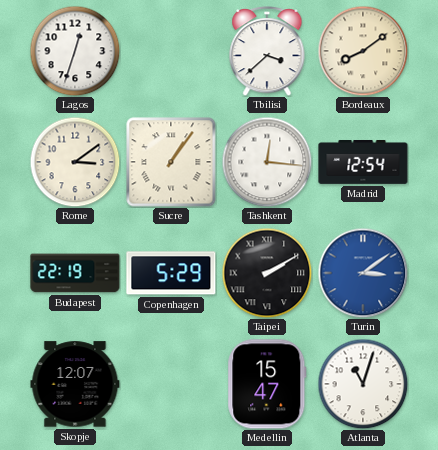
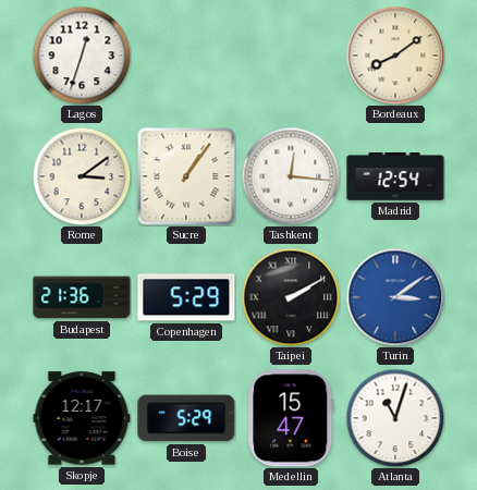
Tbilisi: 3:38 -> none
Budapest: 22:19 -> 21:36
Skopje: 12:07 -> 12:17
Boise: none -> 5:29
